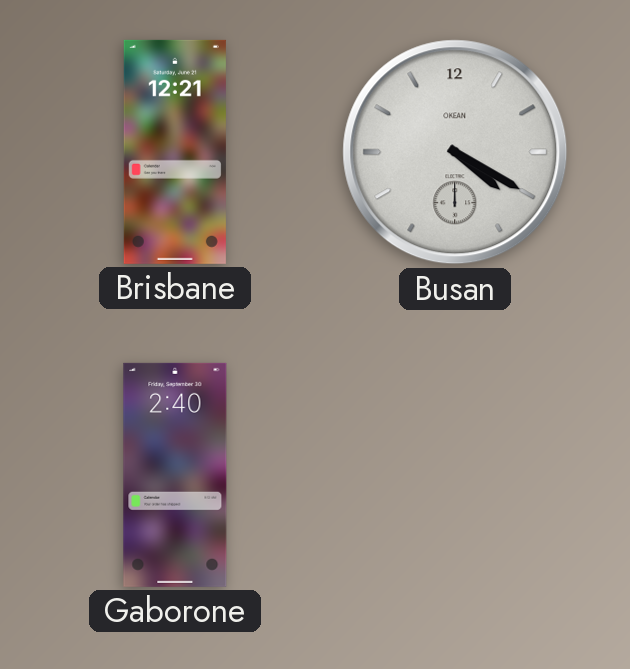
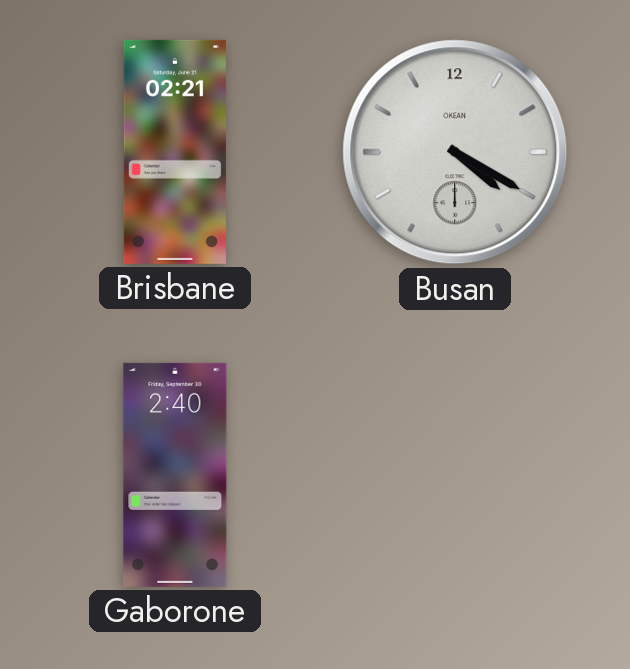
Brisbane: 12:21 -> 02:21
